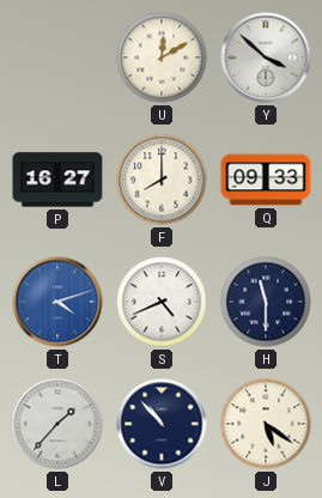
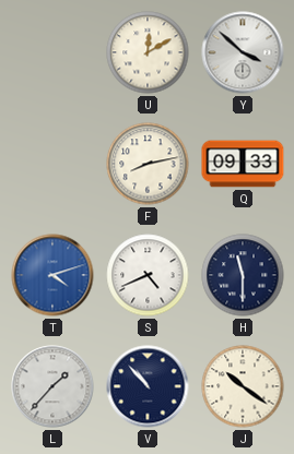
P: 16:27 -> none
F: 8:00 -> 8:13
J: 5:21 -> 10:21
